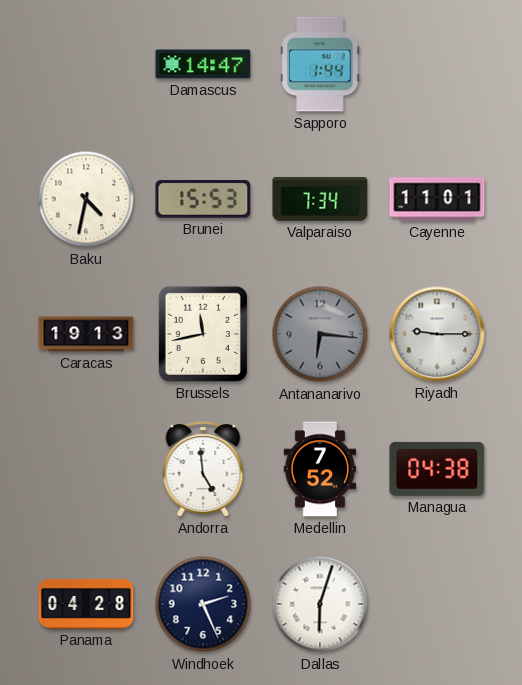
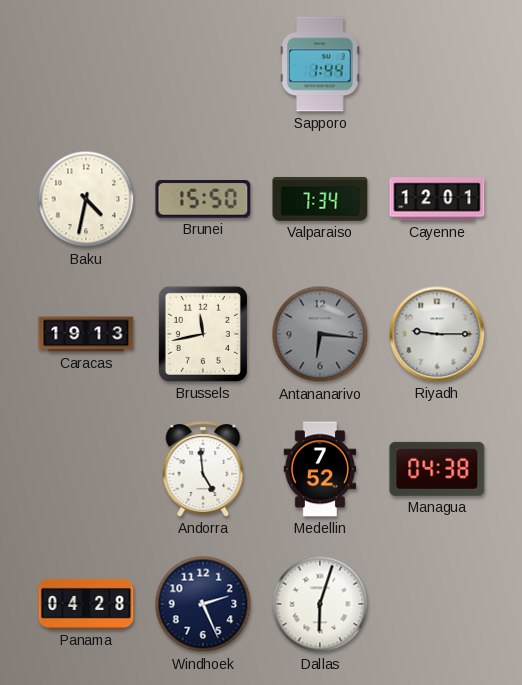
Damascus: 14:47 -> none
Brunei: 15:53 -> 15:50
Cayenne: 11:01 -> 12:01
